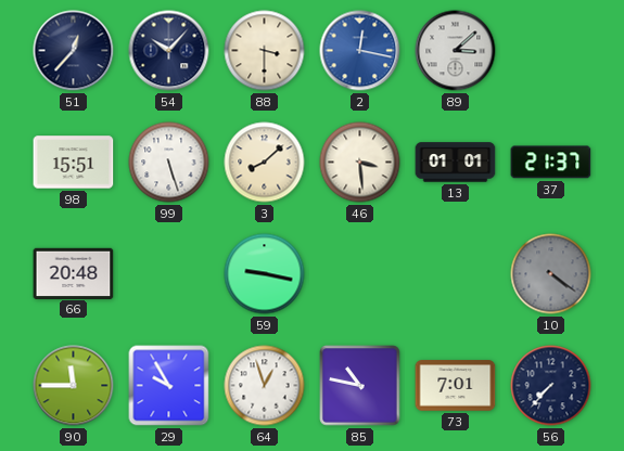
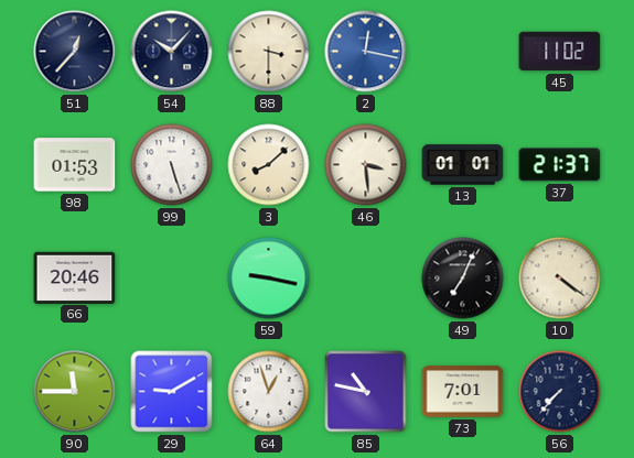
89: 3:08 -> none
45: none -> 11:02
98: 15:51 -> 01:53
66: 20:48 -> 20:46
49: none -> 7:04
10 dial: grey -> cream
29: 9:55 -> 9:10
